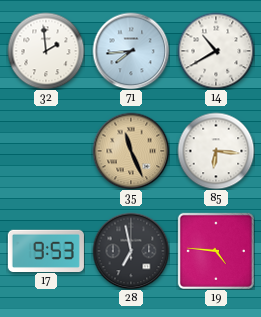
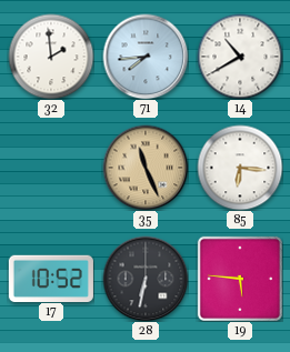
17: 9:53 -> 10:52
28: 6:58 -> 6:32
19: 4:46 -> 5:46
